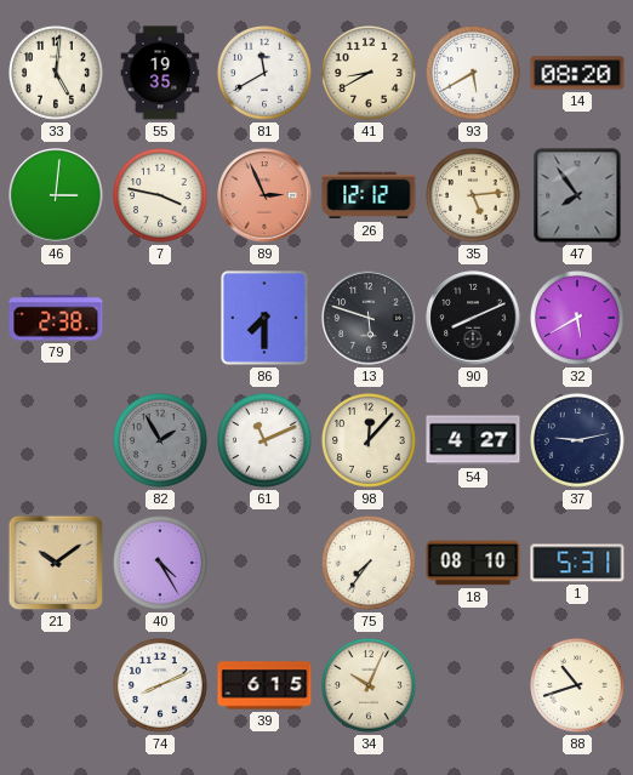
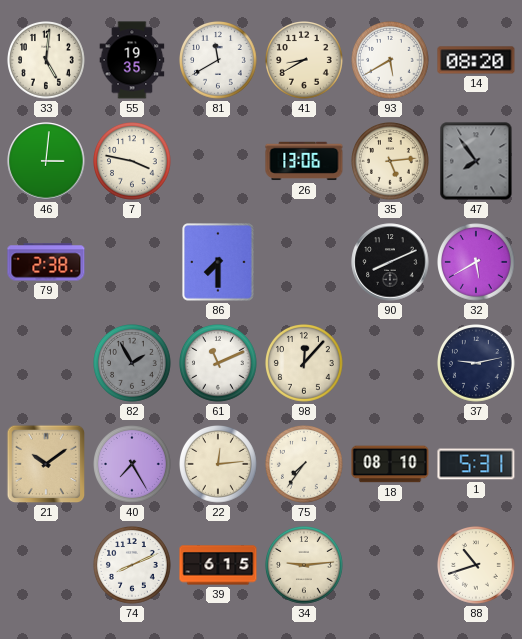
89: 2:56 -> none
26: 12:12 -> 13:06
13: 5:48 -> none
54: 4:27 -> none
40: 4:25 -> 7:25
22: none -> 12:14
34: 10:04 -> 9:14
